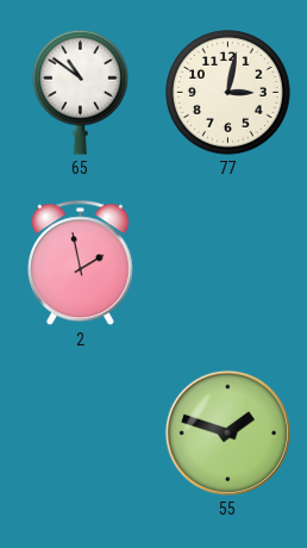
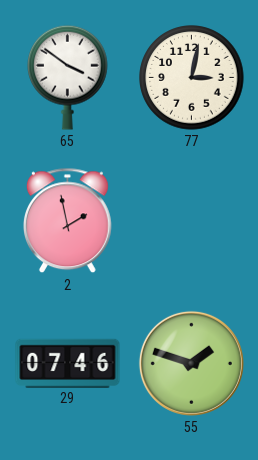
65: 10:51 -> 3:51
29: none -> 07:46
